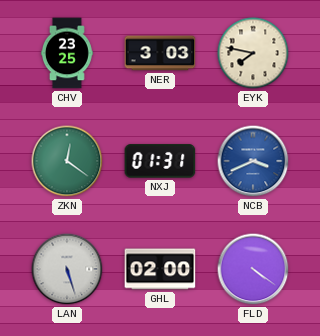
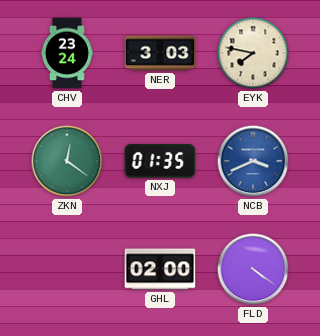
CHV: 23:25 -> 23:24
NXJ: 01:31 -> 01:35
LAN: 5:27 -> none
